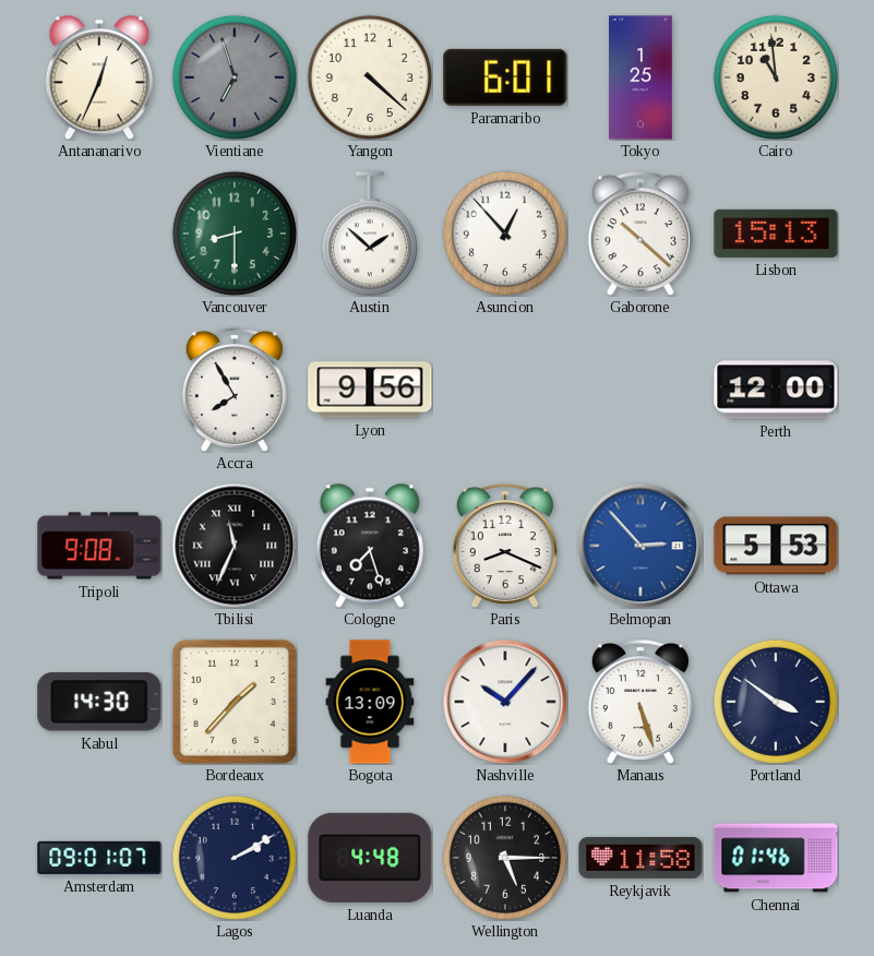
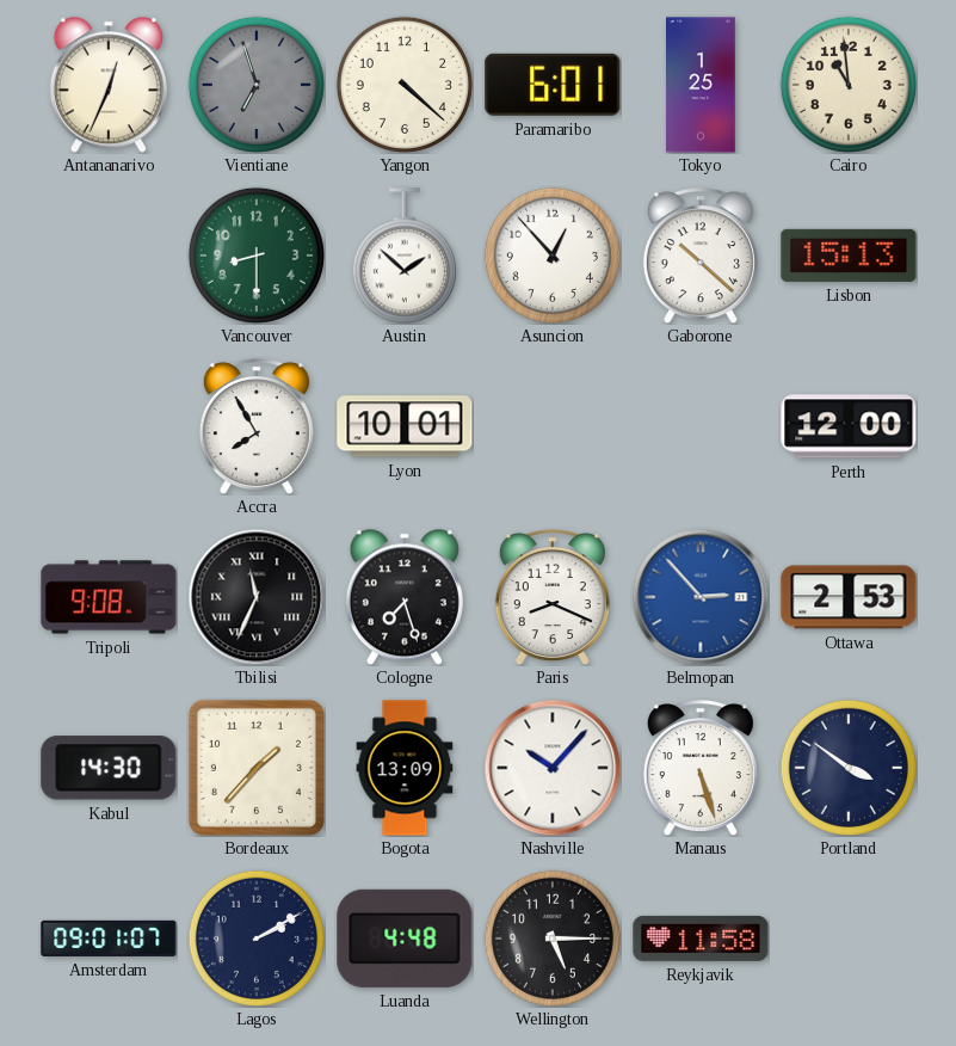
Lyon: 9:56 -> 10:01
Ottawa: 5:53 -> 2:53
Chennai: 01:46 -> none
